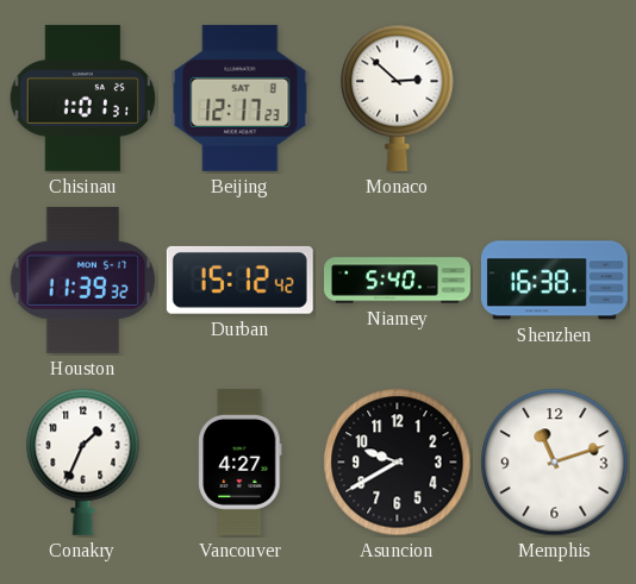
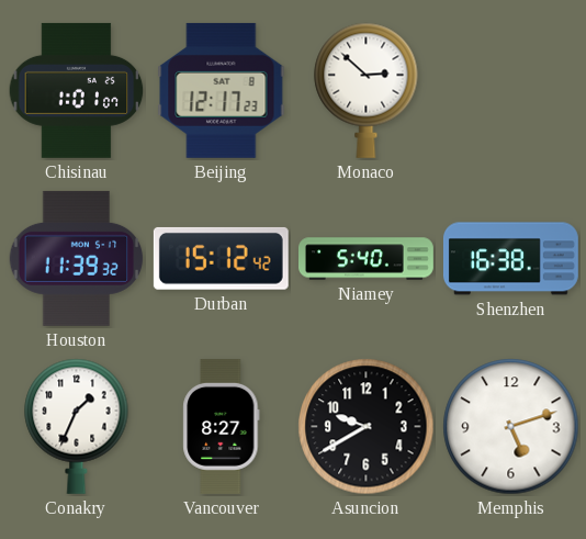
Chisinau: 1:01:31 -> 1:01:07
Vancouver: 4:27 -> 8:27
Memphis: 11:12 -> 5:12
